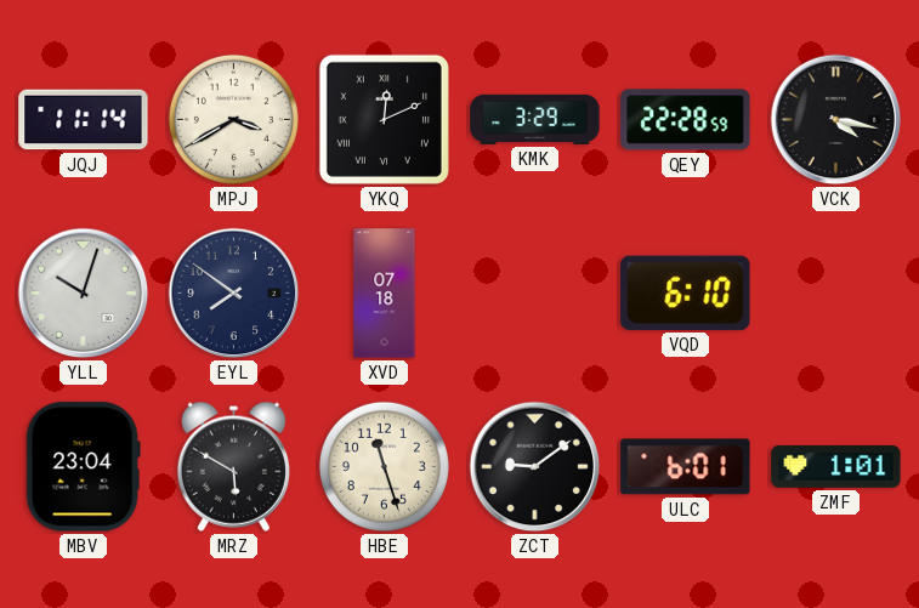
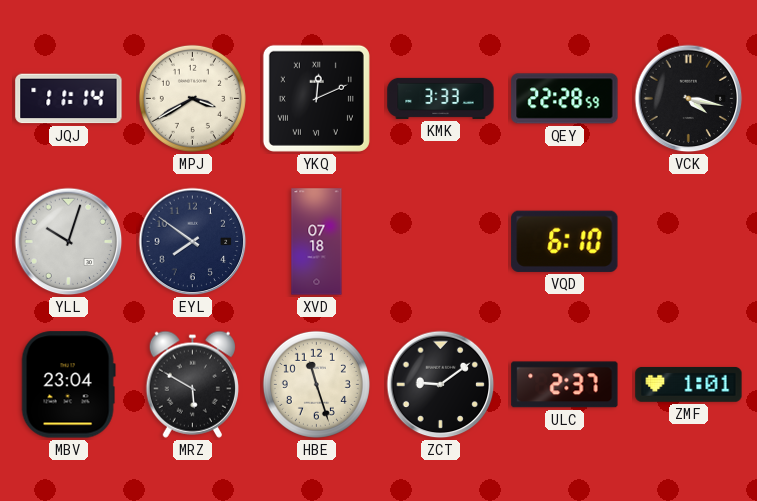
KMK: 3:29 -> 3:33
ULC: 6:01 -> 2:37
